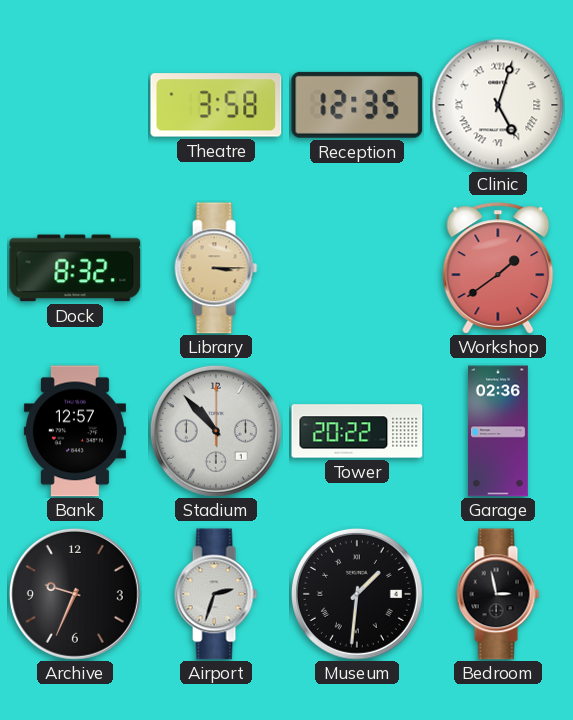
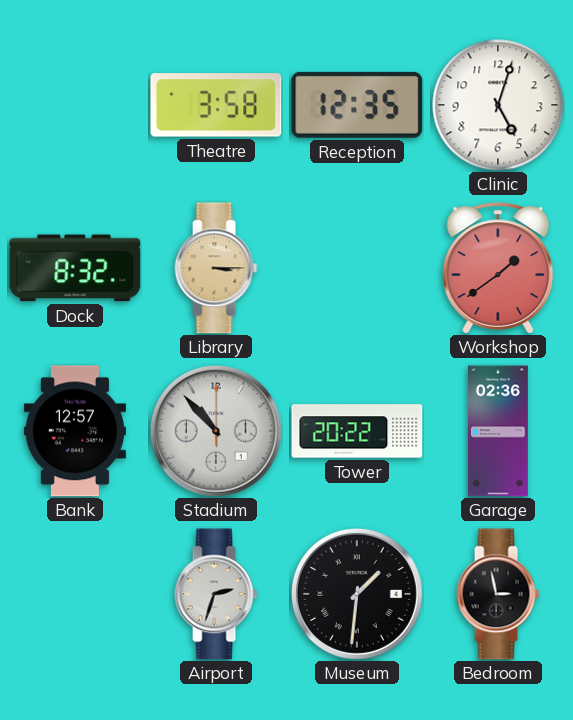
Clinic numerals: Roman -> Arabic
Archive: 9:34 -> none
